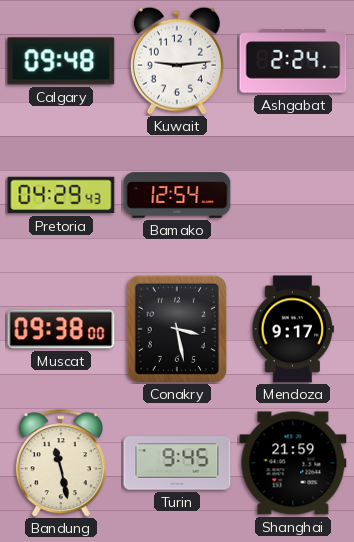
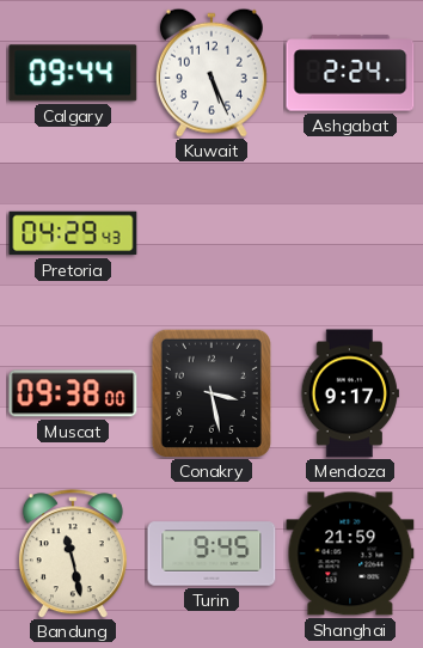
Calgary: 09:48 -> 09:44
Kuwait: 9:14 -> 5:26
Bamako: 12:54 -> none
